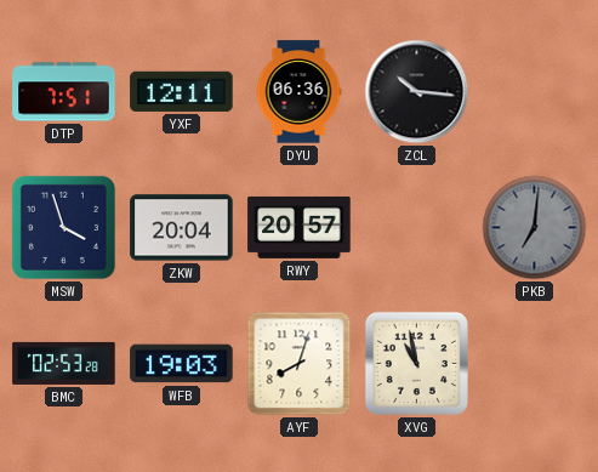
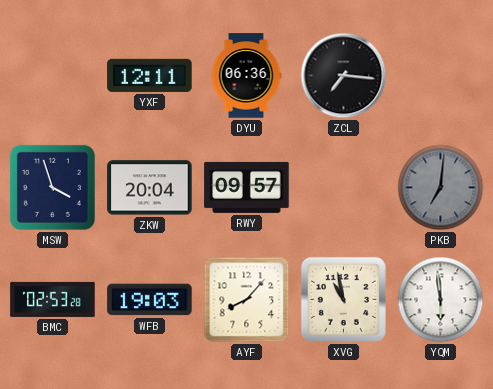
DTP: 7:51 -> none
ZCL: 10:16 -> 7:16
RWY: 20:57 -> 09:57
AYF: 8:03 -> 8:07
YQM: none -> 5:59
